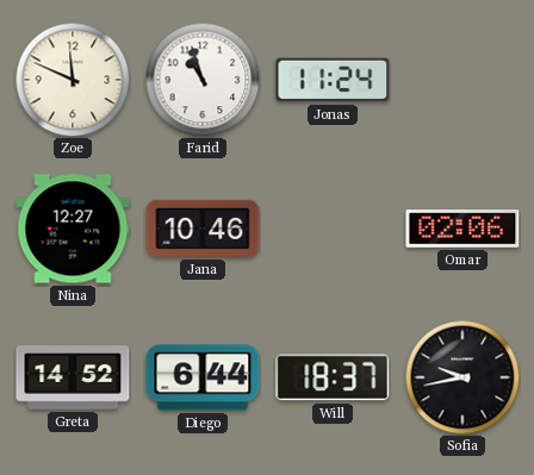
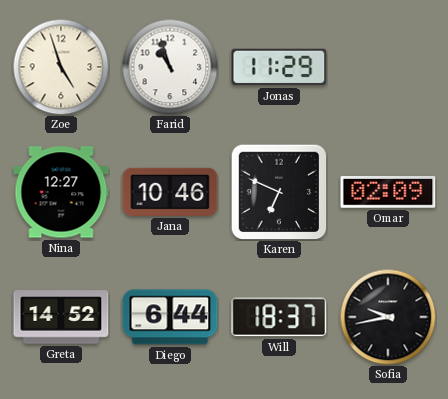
Zoe: 11:49 -> 4:57
Jonas: 11:24 -> 11:29
Karen: none -> 6:49
Omar: 02:06 -> 02:09
